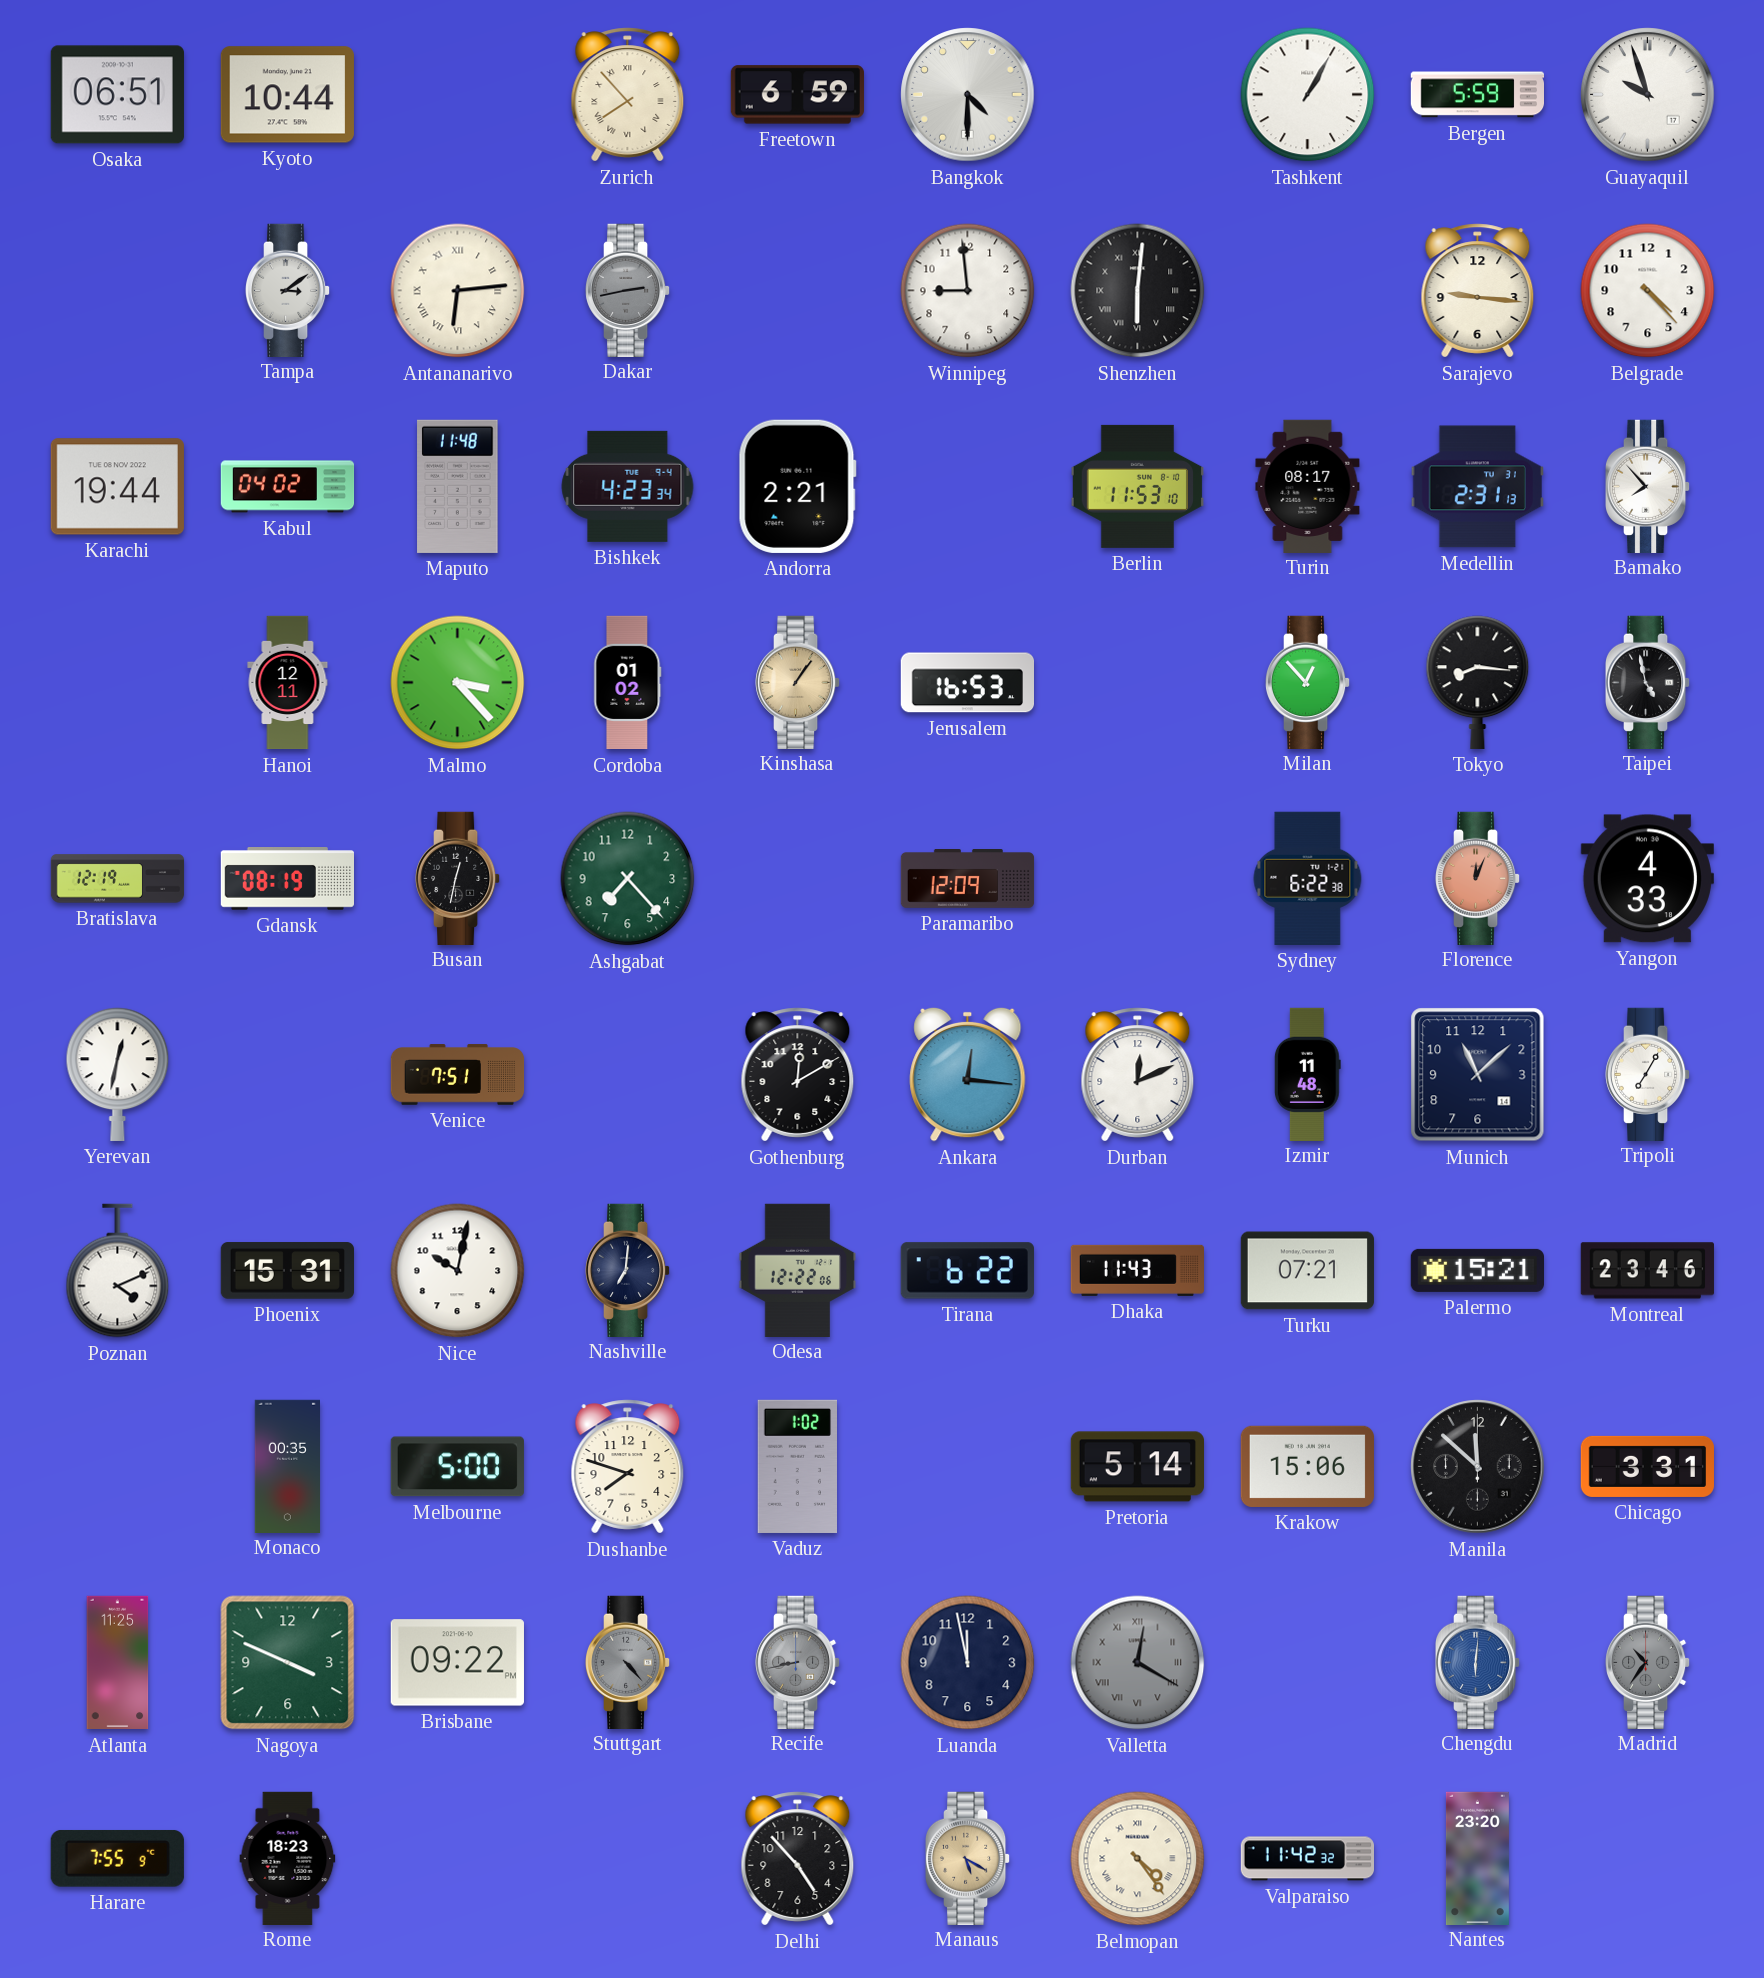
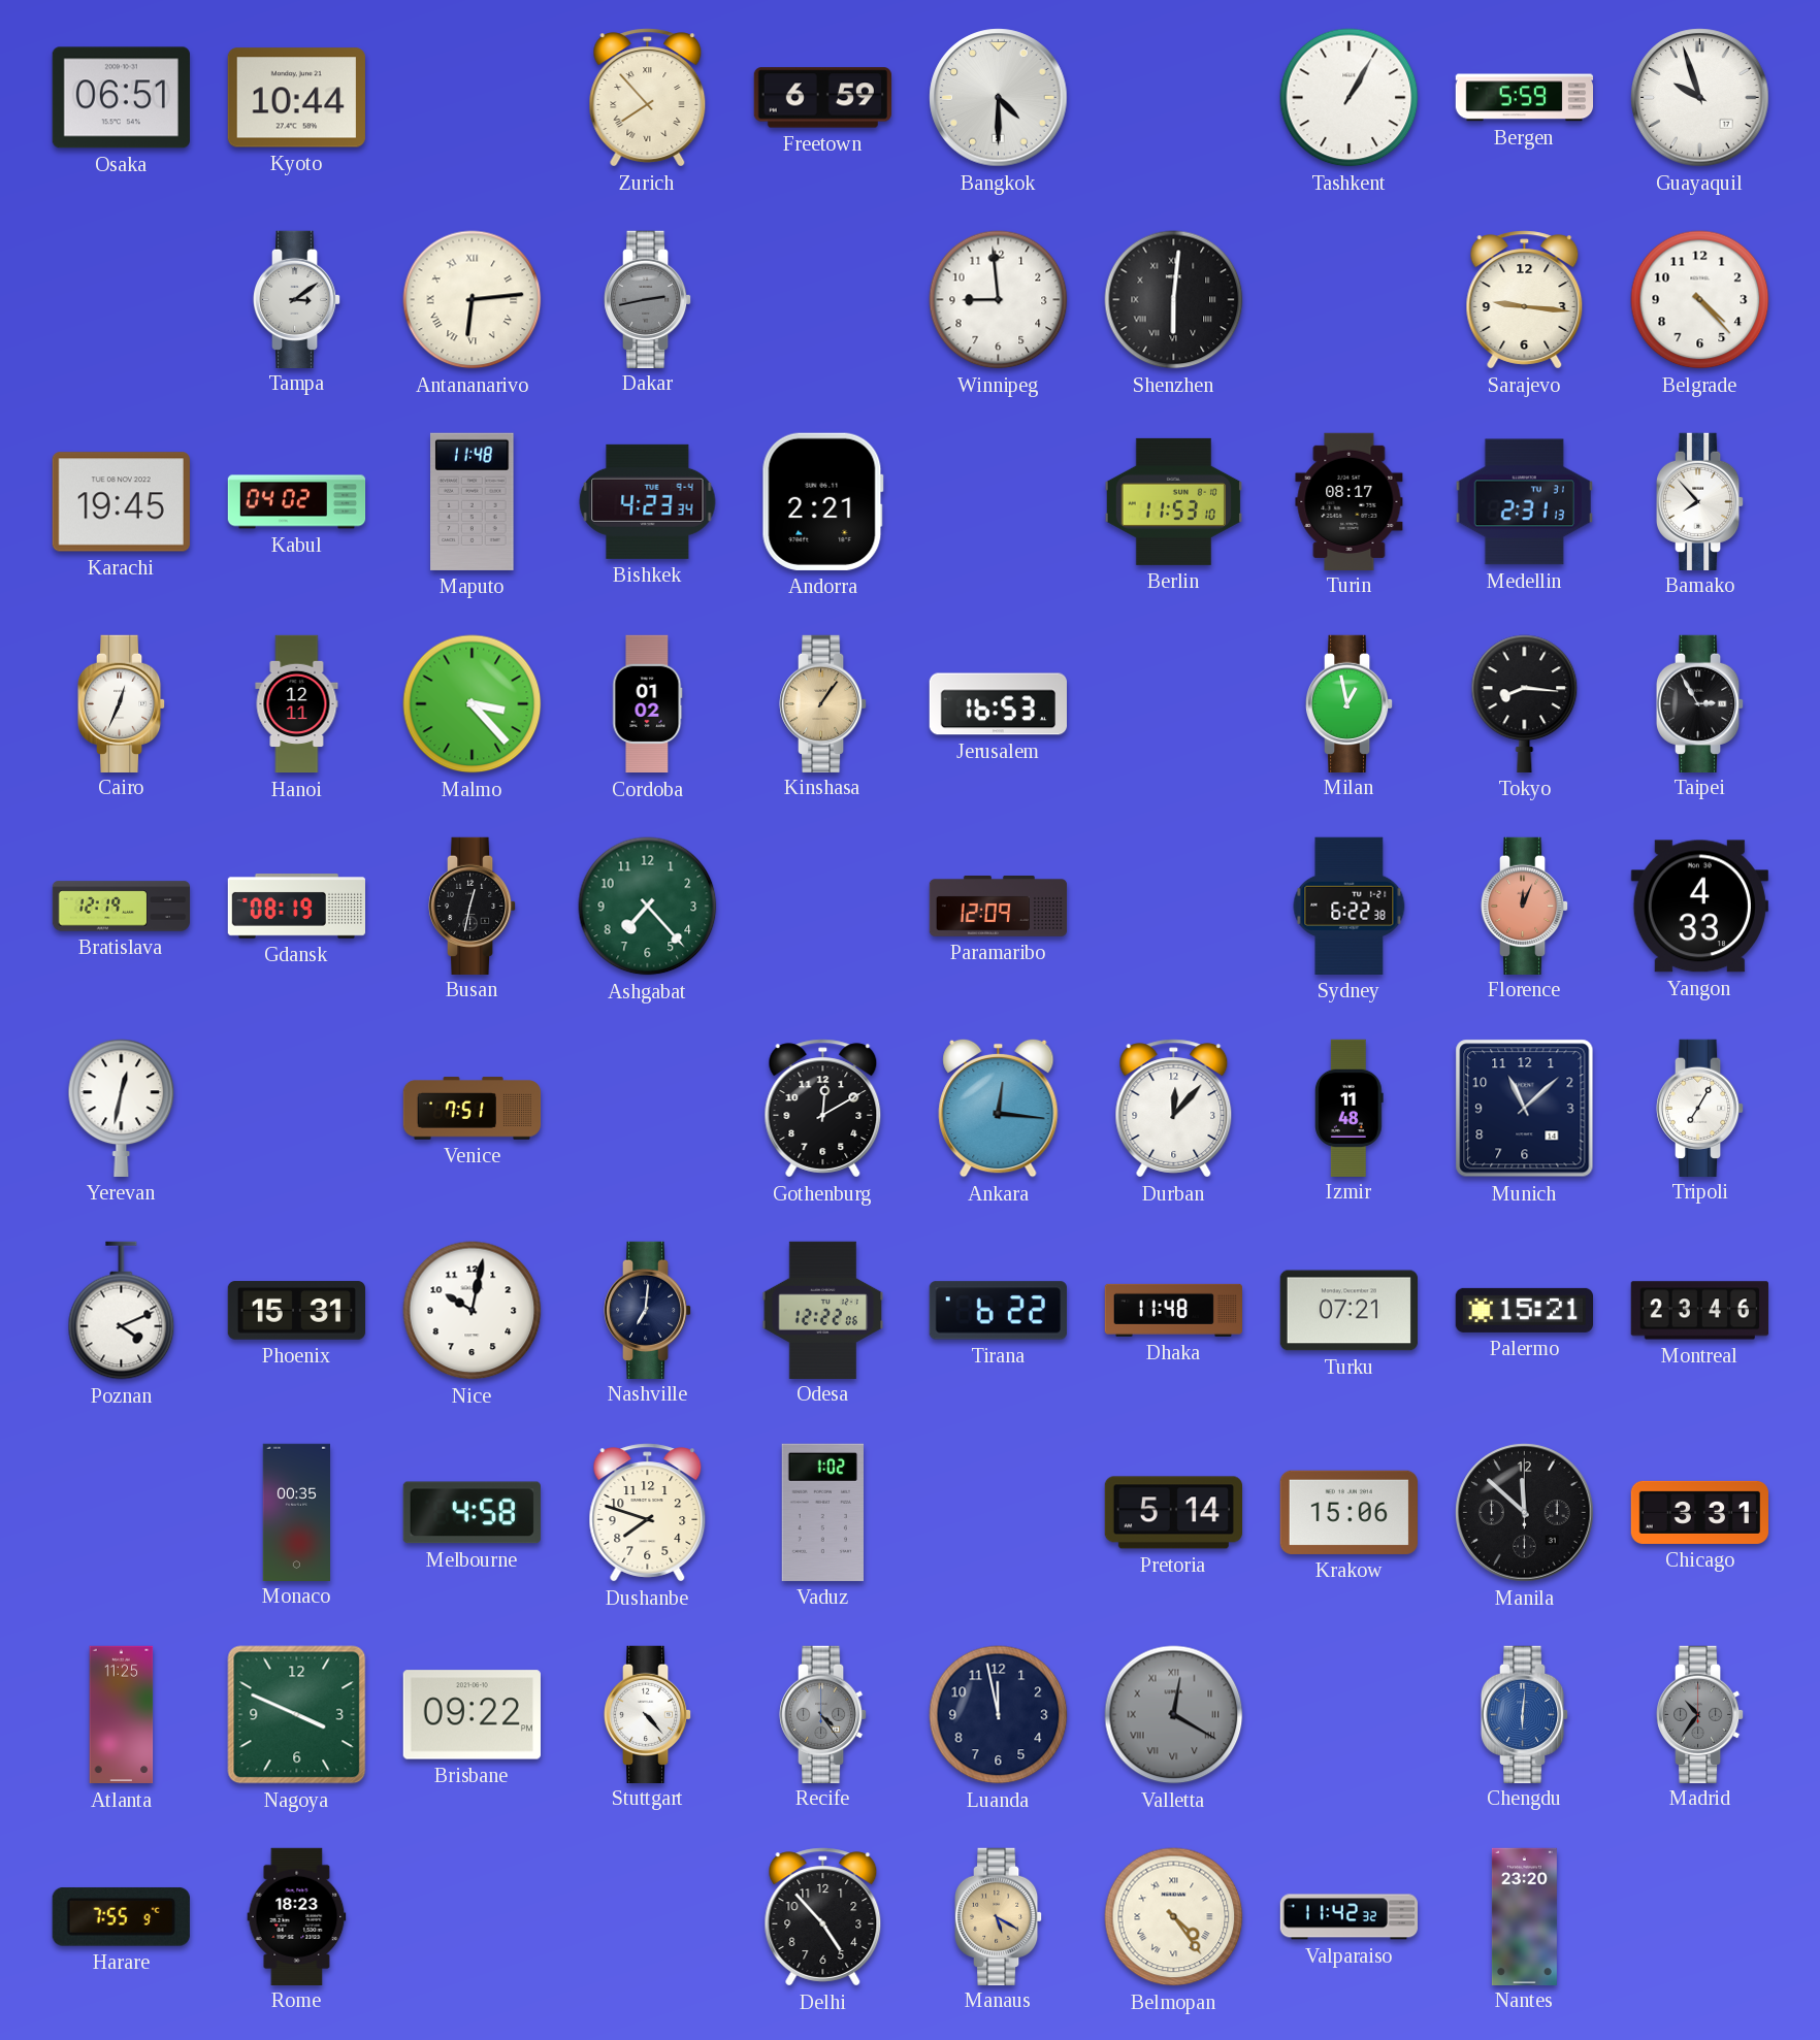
Karachi: 19:44 -> 19:45
Cairo: none -> 12:34
Milan: 12:53 -> 12:58
Taipei: 4:58 -> 2:55
Durban: 12:11 -> 12:07
Dhaka: 11:43 -> 11:48
Melbourne: 5:00 -> 4:58
Stuttgart dial: grey -> white
Recife: 8:43 -> 4:24
